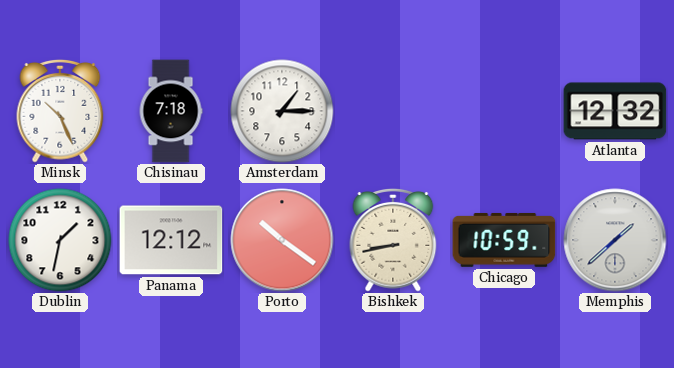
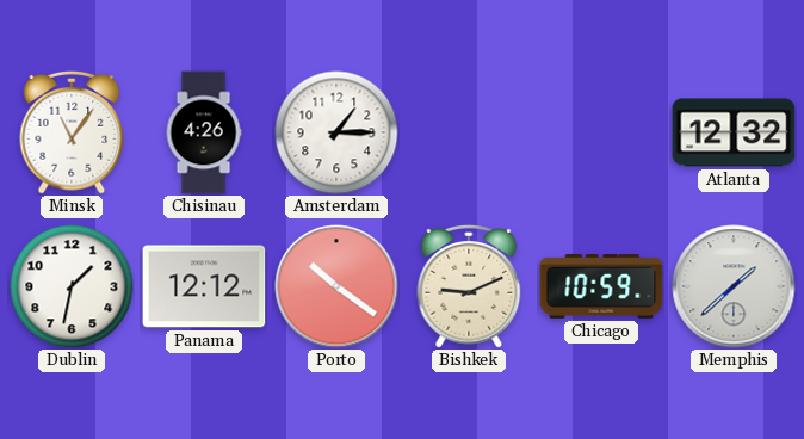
Minsk: 10:26 -> 11:06
Chisinau: 7:18 -> 4:26
Bishkek: 8:43 -> 9:11
